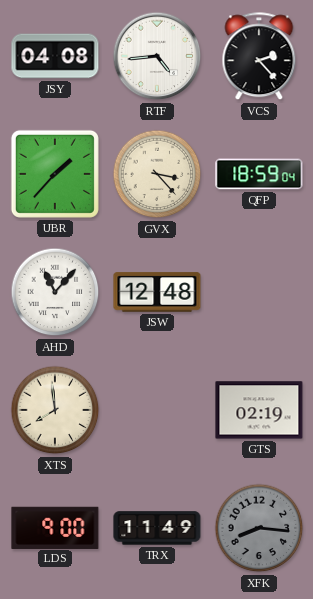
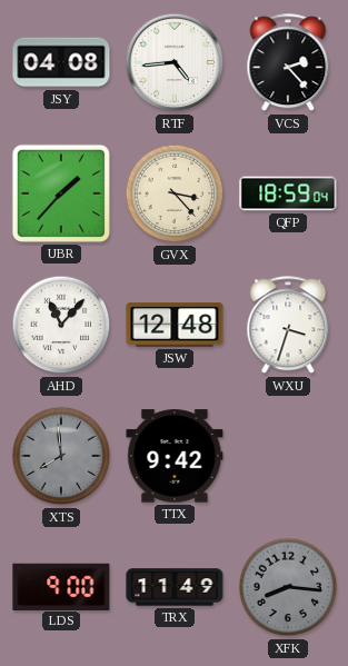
WXU: none -> 3:33
XTS dial: cream -> grey
TTX: none -> 9:42
GTS: 02:19 -> none
